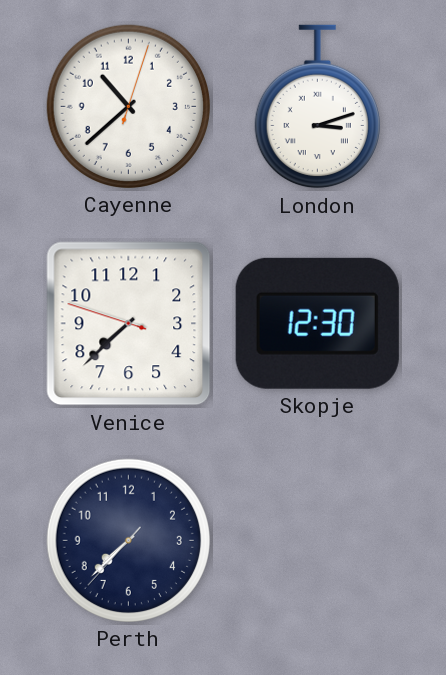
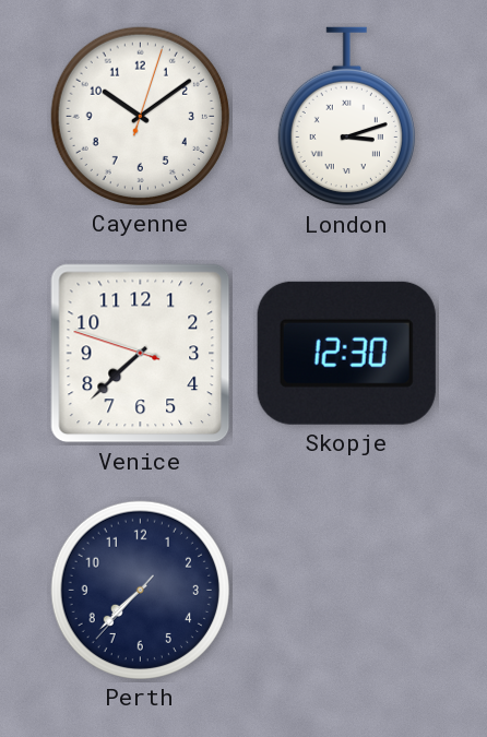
Cayenne: 10:38 -> 10:09
